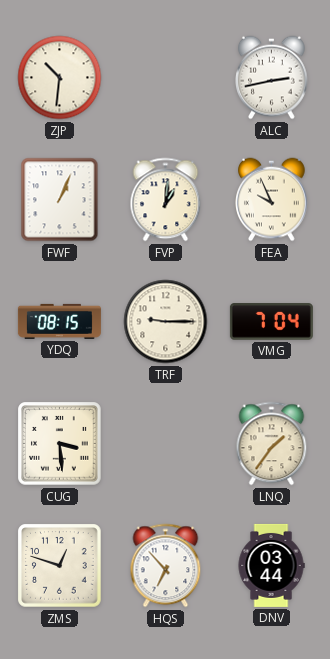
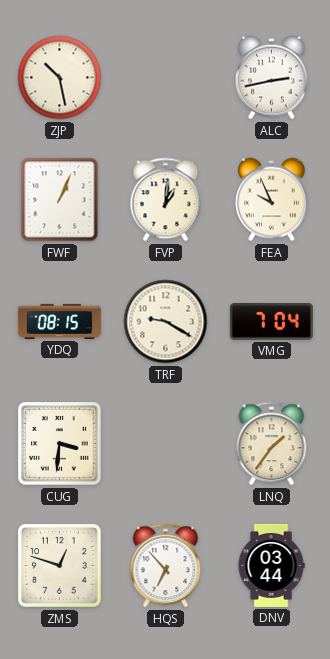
ZJP: 10:31 -> 10:28
TRF: 9:15 -> 9:20
CUG: 3:29 -> 3:31
